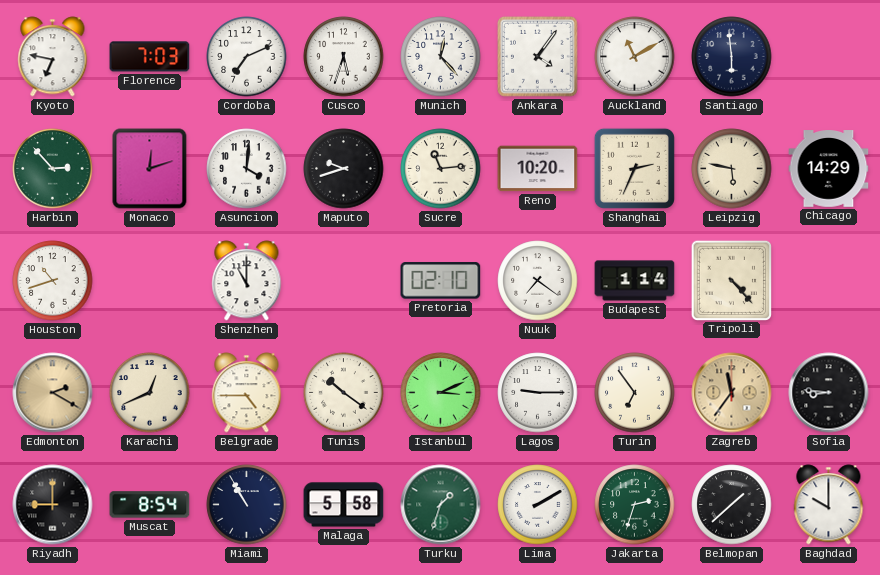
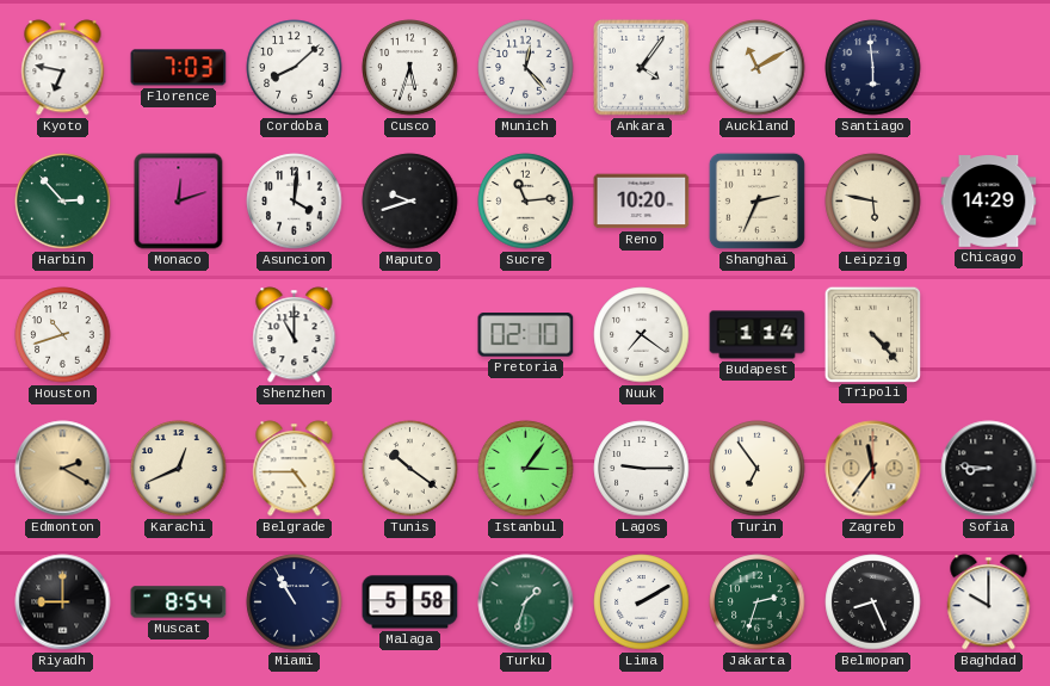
Cordoba: 7:11 -> 8:08
Istanbul: 3:11 -> 3:06
Belmopan: 1:38 -> 8:26
